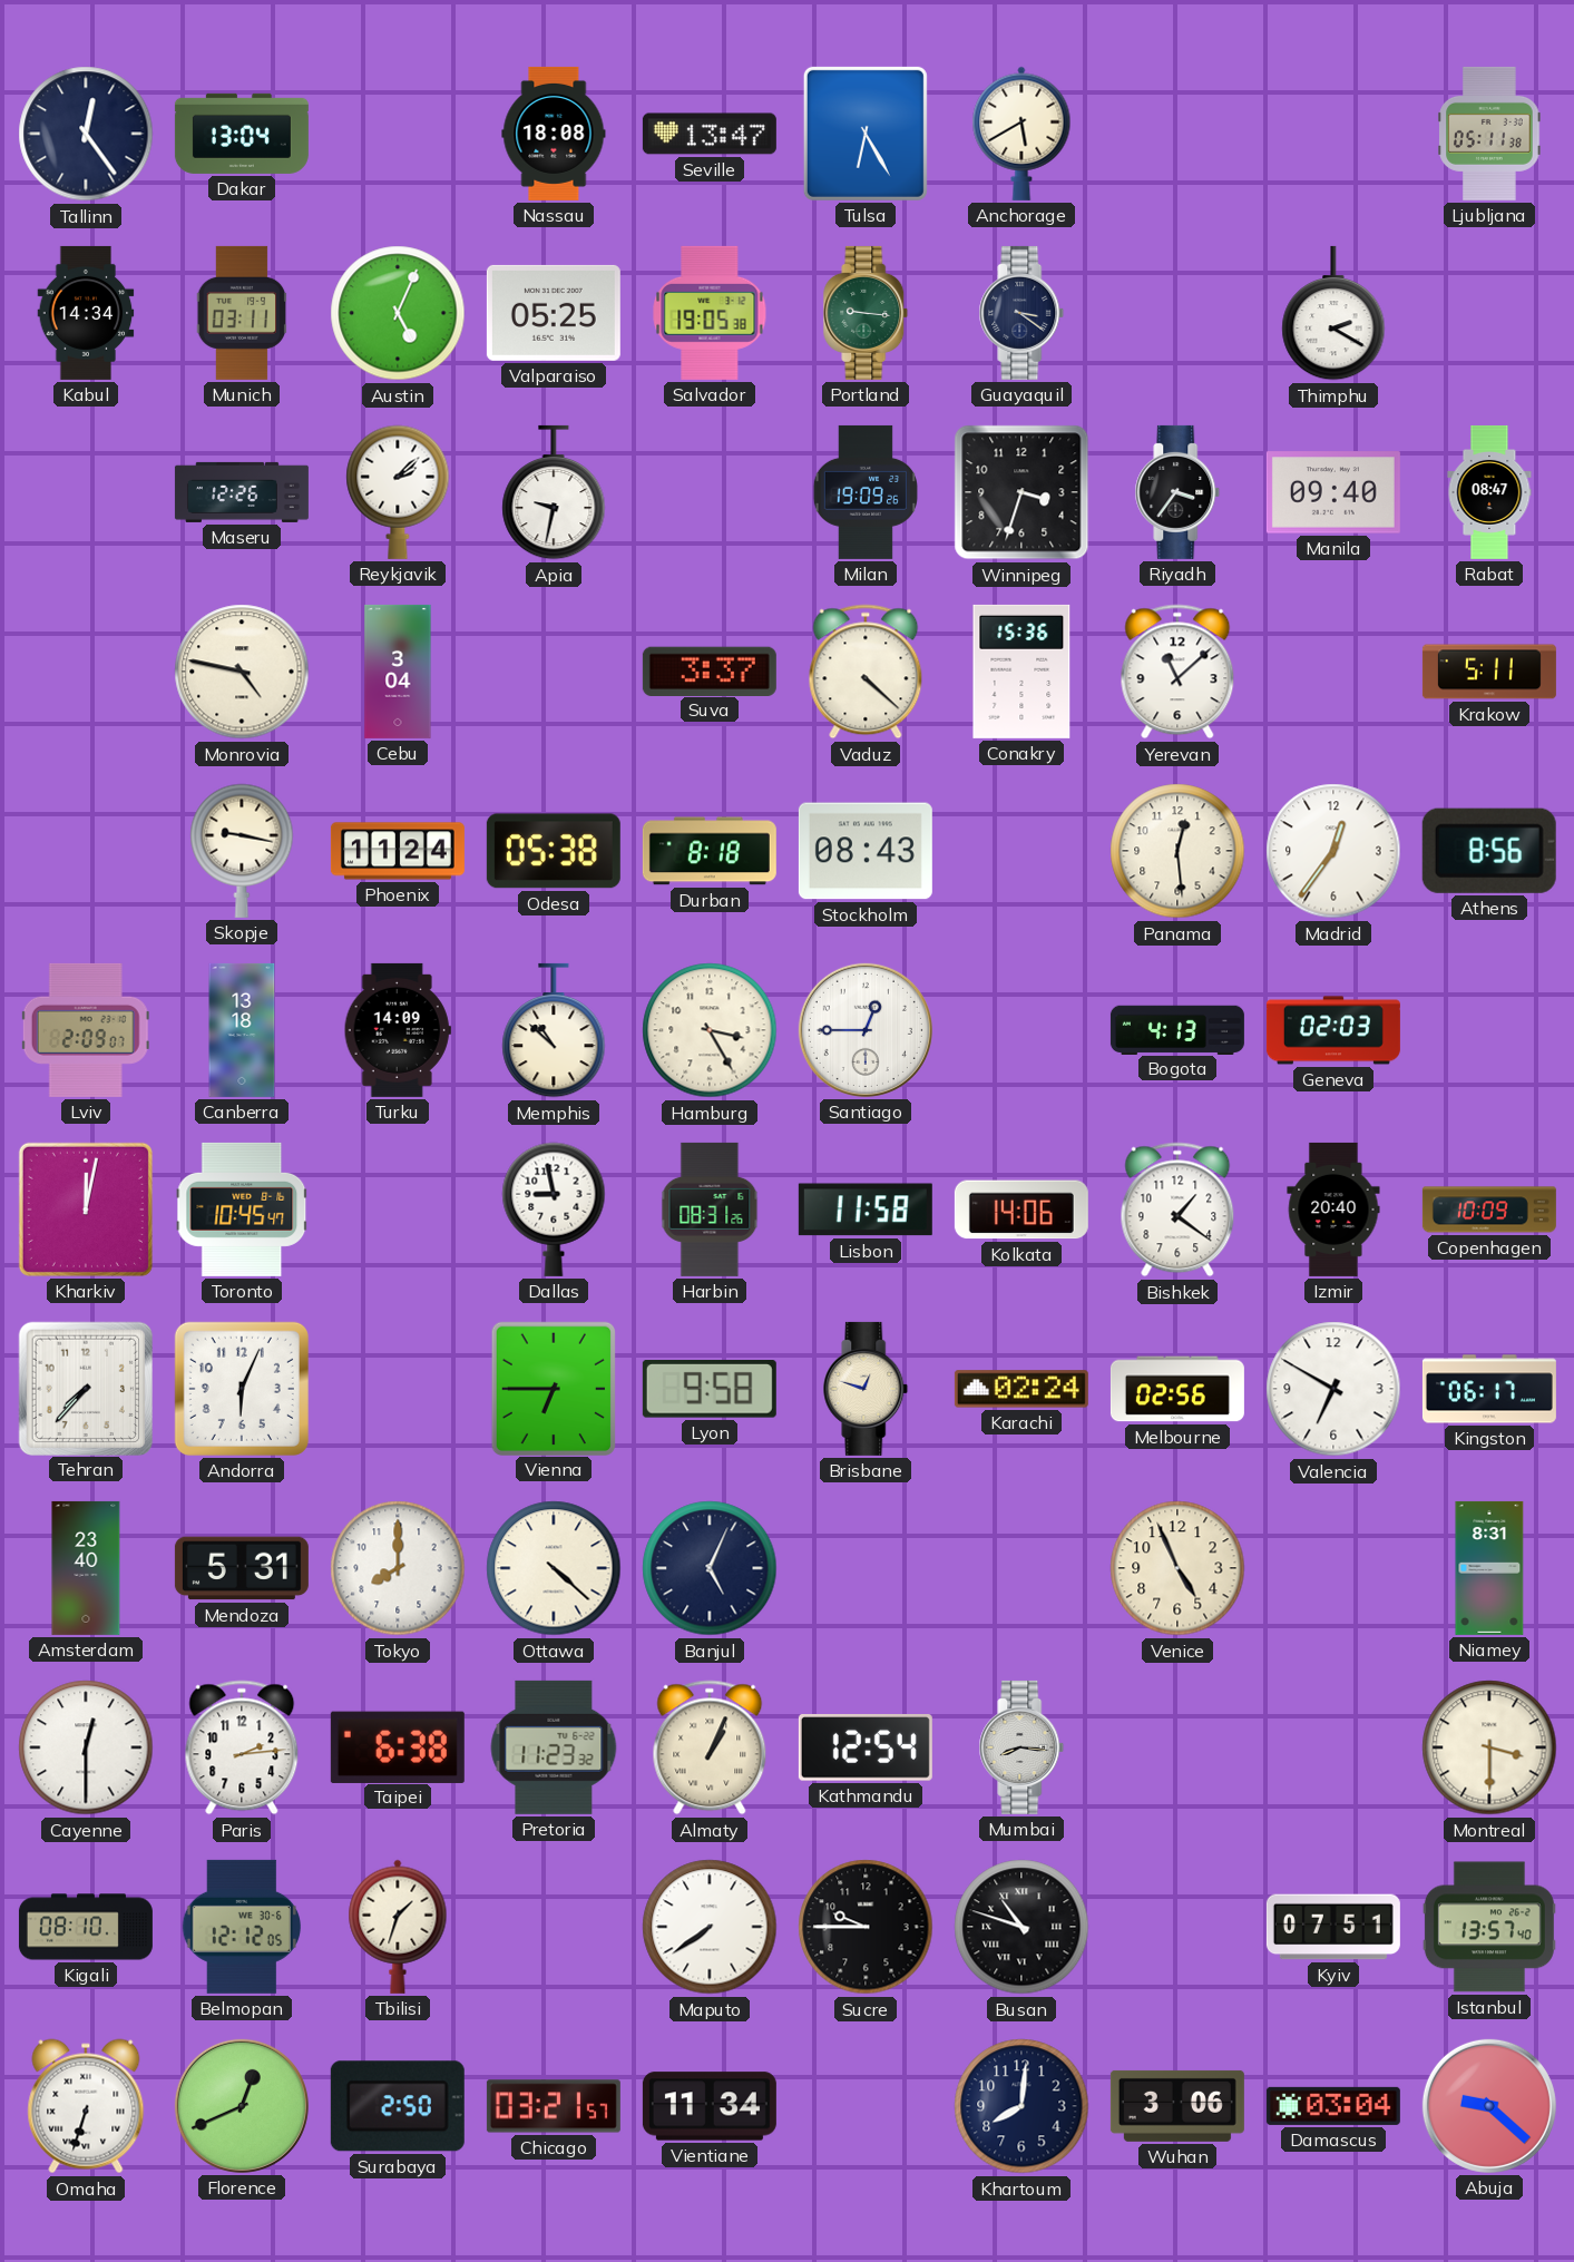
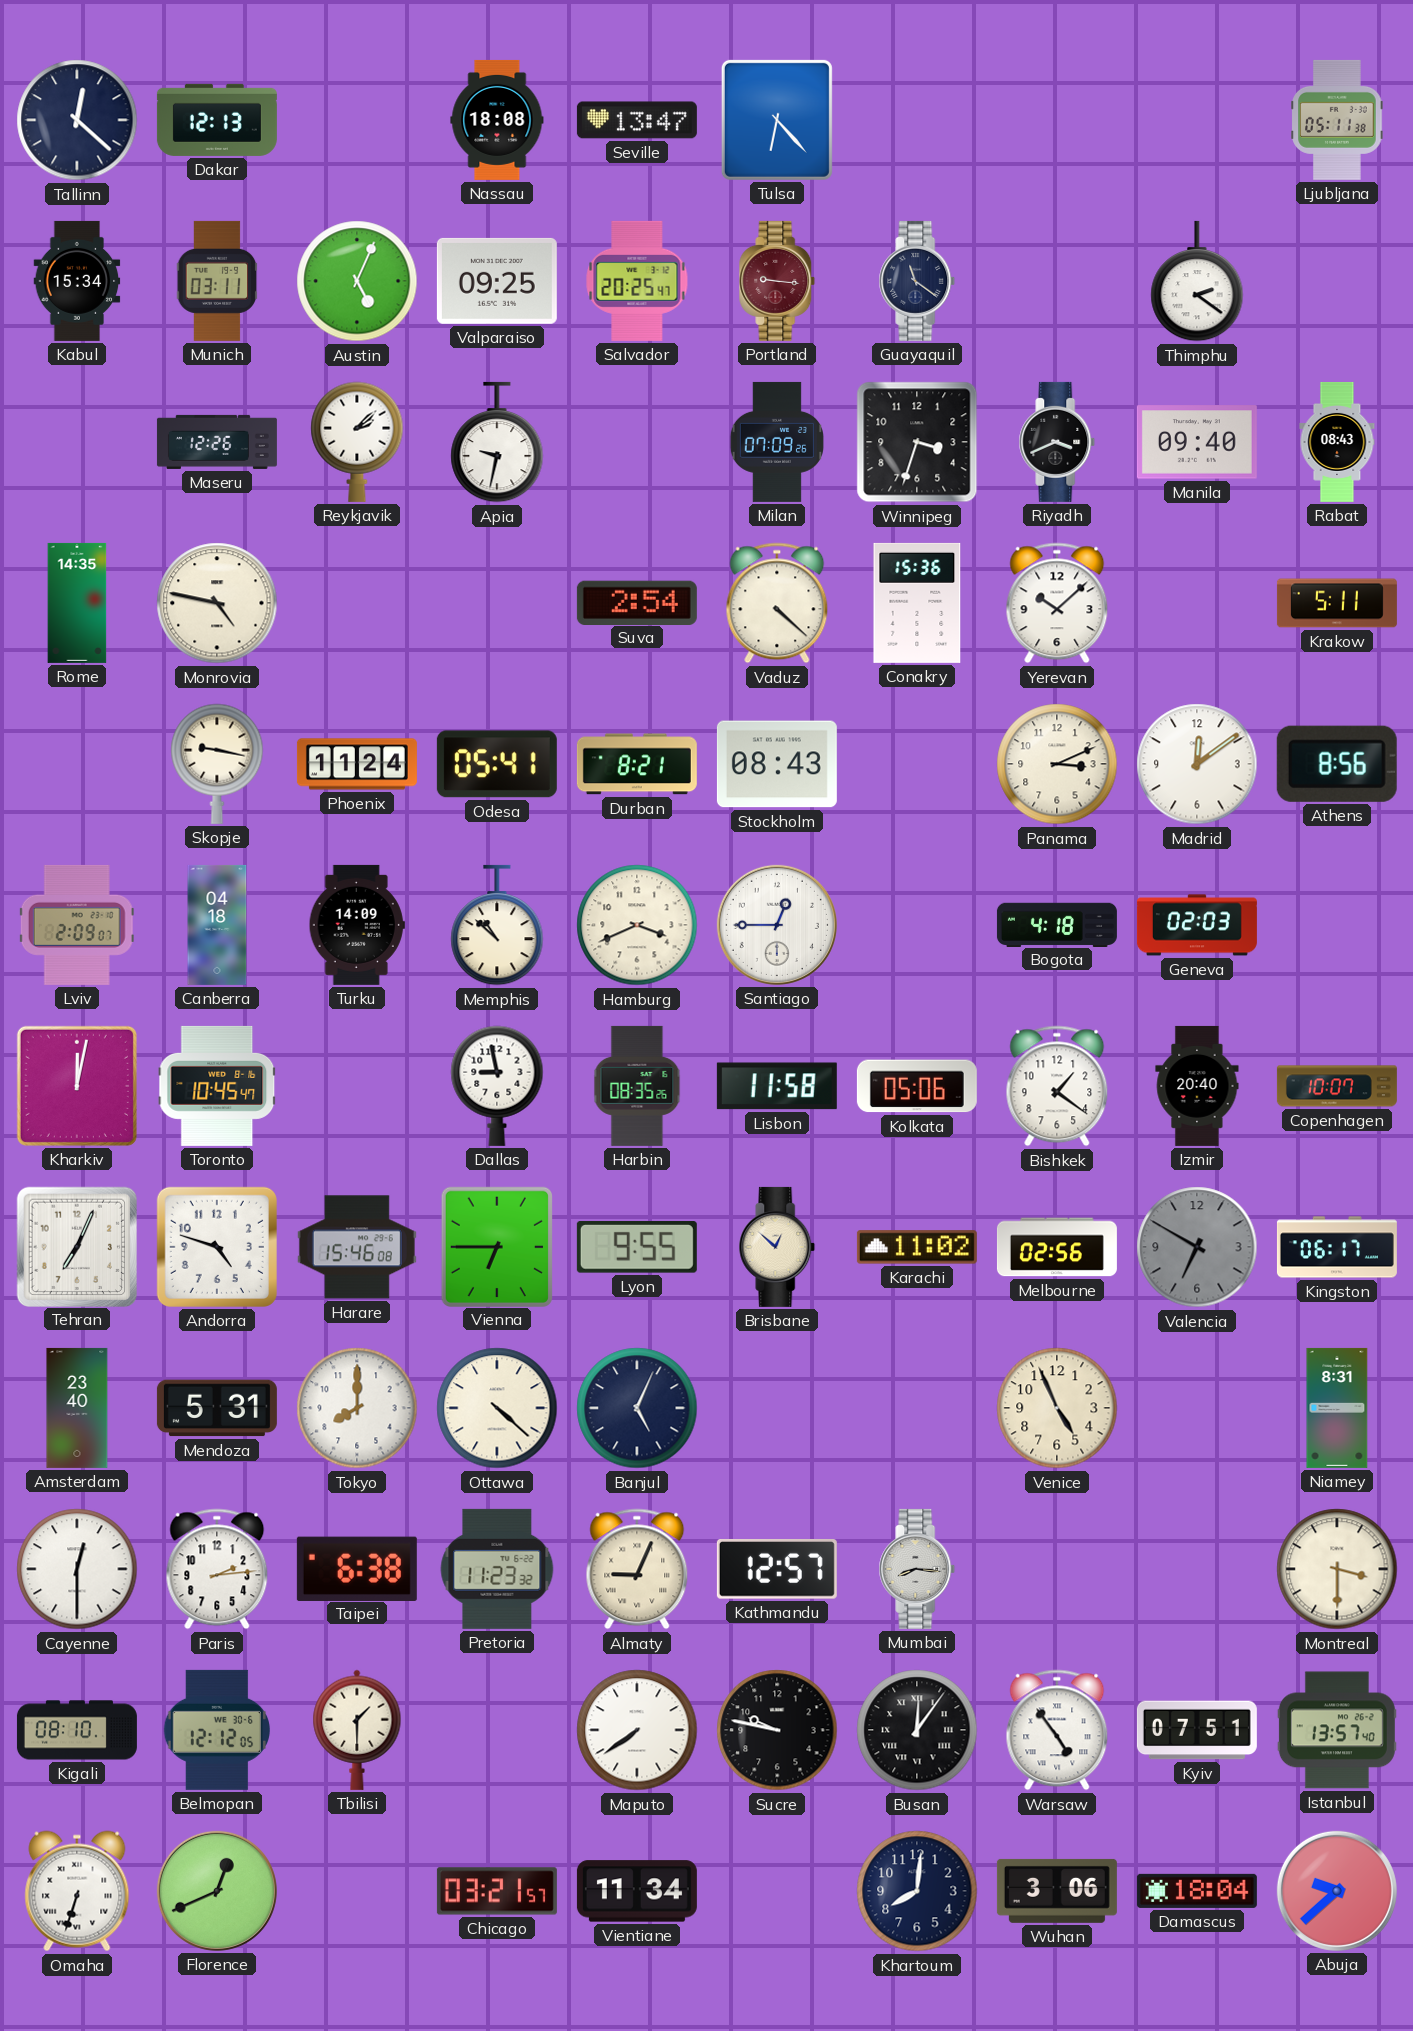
Tallinn: 12:24 -> 12:22
Dakar: 13:04 -> 12:13
Tulsa: 6:25 -> 6:23
Anchorage: 5:40 -> none
Kabul: 14:34 -> 15:34
Valparaiso: 05:25 -> 09:25
Salvador: 19:05 -> 20:25
Portland dial: green -> burgundy
Guayaquil: 3:21 -> 11:21
Thimphu: 2:20 -> 2:21
Milan: 19:09 -> 07:09
Riyadh: 3:36 -> 3:41
Rabat: 08:47 -> 08:43
Rome: none -> 14:35
Cebu: 3:04 -> none
Suva: 3:37 -> 2:54
Yerevan: 11:08 -> 10:08
Odesa: 05:38 -> 05:41
Durban: 8:18 -> 8:21
Panama: 12:29 -> 3:11
Madrid: 12:36 -> 12:09
Canberra: 13:18 -> 04:18
Hamburg: 3:25 -> 3:41
Bogota: 4:13 -> 4:18
Harbin: 08:31 -> 08:35
Kolkata: 14:06 -> 05:06
Copenhagen: 10:09 -> 10:07
Tehran: 7:37 -> 7:04
Andorra: 6:04 -> 4:48
Harare: none -> 15:46
Lyon: 9:58 -> 9:55
Brisbane: 12:48 -> 12:52
Karachi: 02:24 -> 11:02
Valencia dial: white -> grey
Almaty: 1:04 -> 9:04
Kathmandu: 12:54 -> 12:57
Tbilisi: 1:33 -> 1:30
Sucre: 9:45 -> 9:47
Busan: 10:48 -> 12:06
Warsaw: none -> 4:54
Surabaya: 2:50 -> none
Damascus: 03:04 -> 18:04
Abuja: 9:22 -> 9:38
